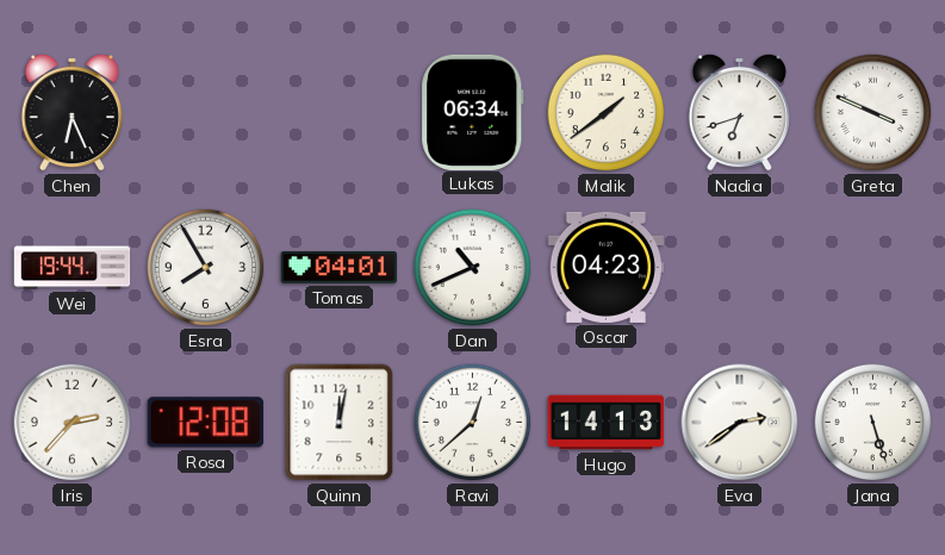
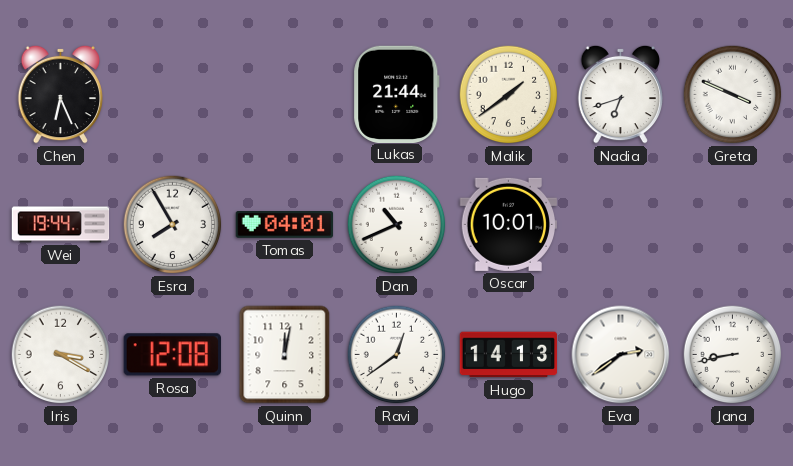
Lukas: 06:34 -> 21:44
Oscar: 04:23 -> 10:01
Iris: 2:37 -> 3:20
Ravi: 12:38 -> 12:39
Jana: 5:27 -> 8:43
